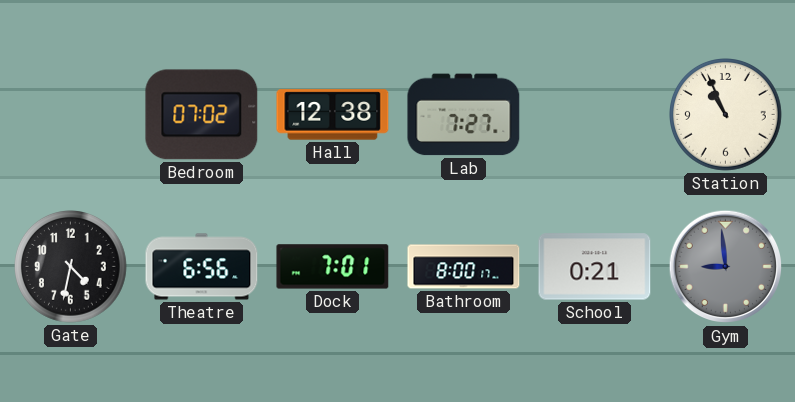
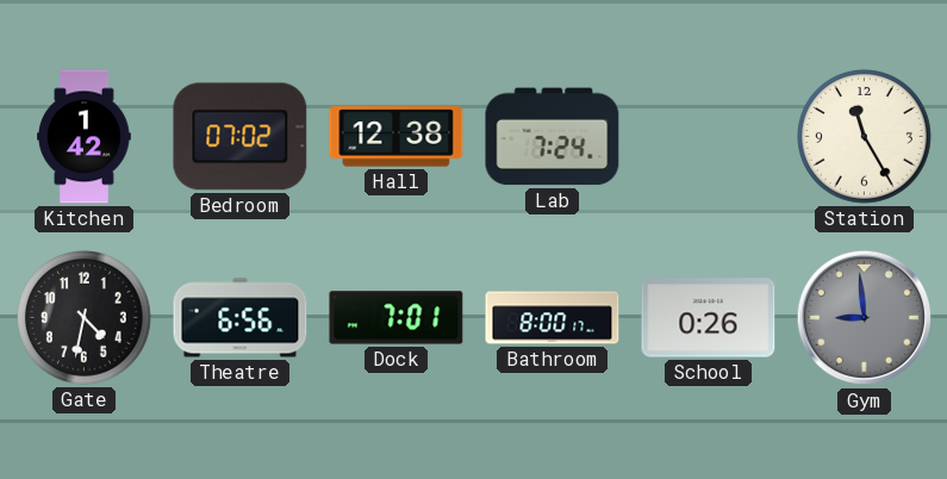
Kitchen: none -> 1:42
Lab: 7:27 -> 7:24
Station: 10:56 -> 11:25
School: 0:21 -> 0:26
